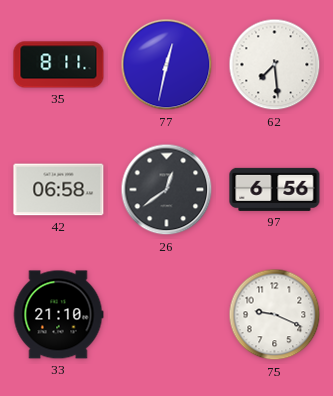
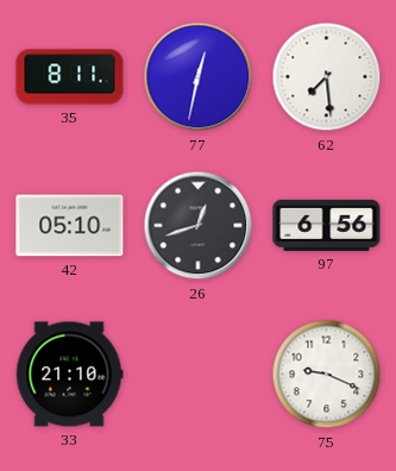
42: 06:58 -> 05:10
26: 12:39 -> 12:42
